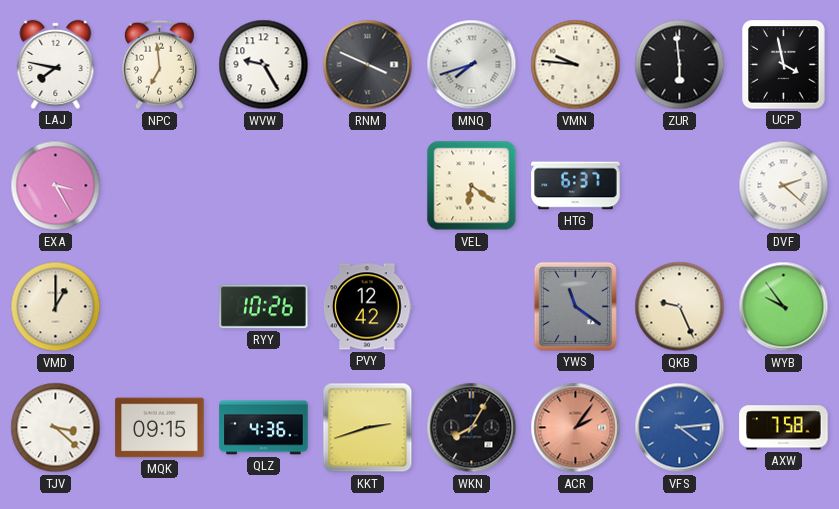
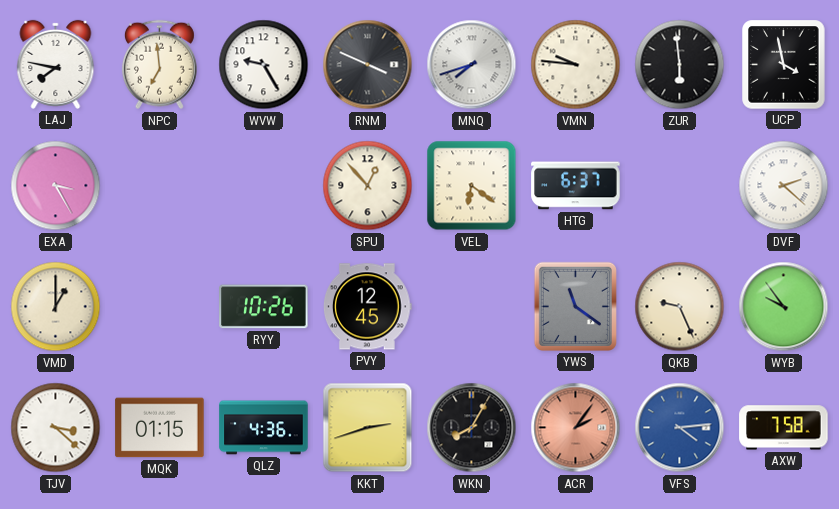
SPU: none -> 12:53
PVY: 12:42 -> 12:45
MQK: 09:15 -> 01:15
